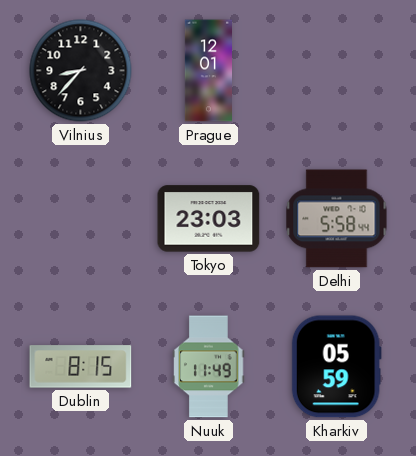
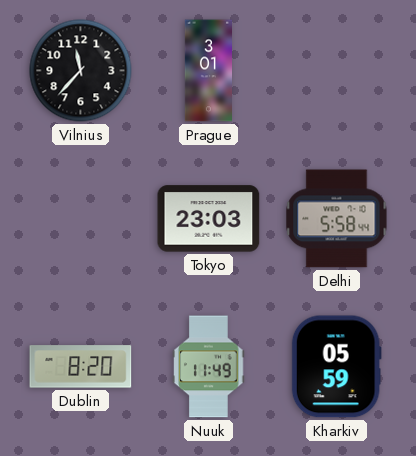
Vilnius: 8:37 -> 11:37
Prague: 12:01 -> 3:01
Dublin: 8:15 -> 8:20
